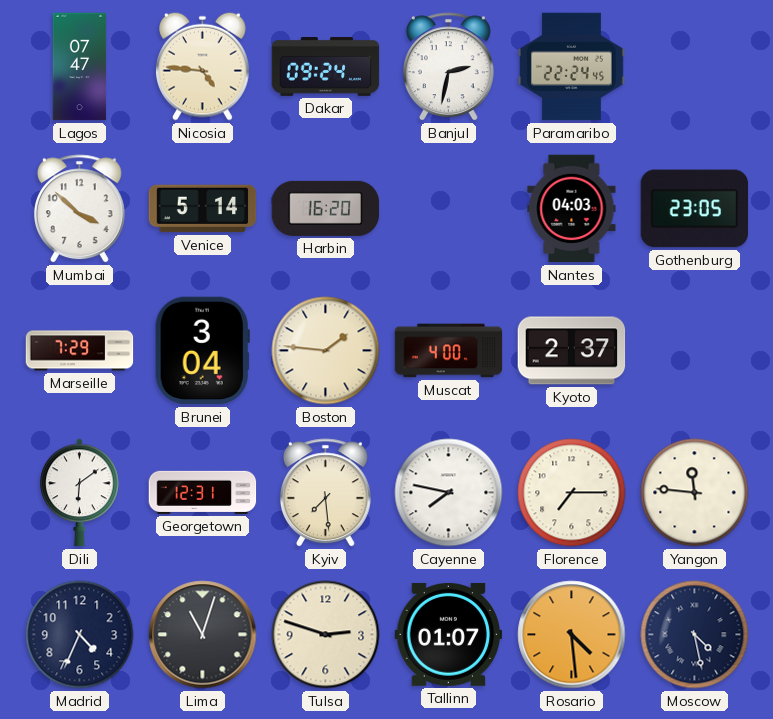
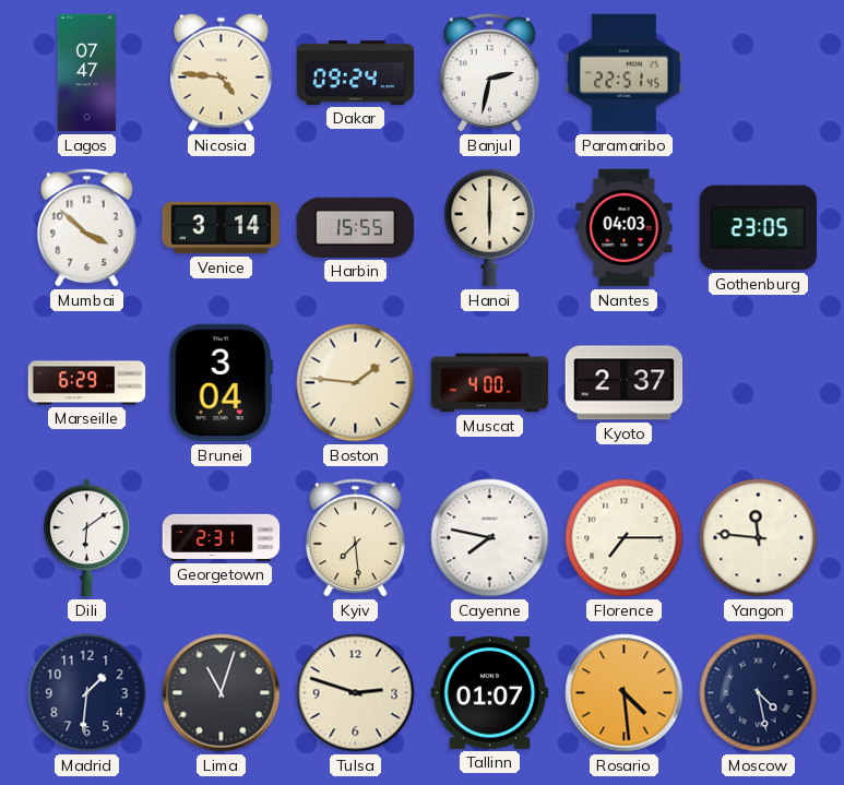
Paramaribo: 22:24 -> 22:51
Venice: 5:14 -> 3:14
Harbin: 16:20 -> 15:55
Hanoi: none -> 6:00
Marseille: 7:29 -> 6:29
Georgetown: 12:31 -> 2:31
Madrid: 4:34 -> 1:31
